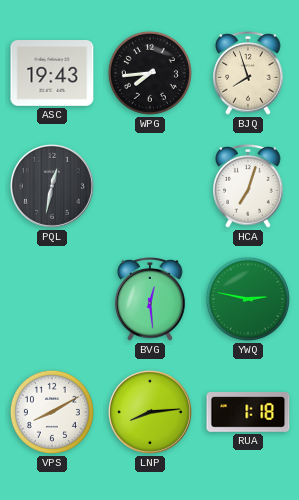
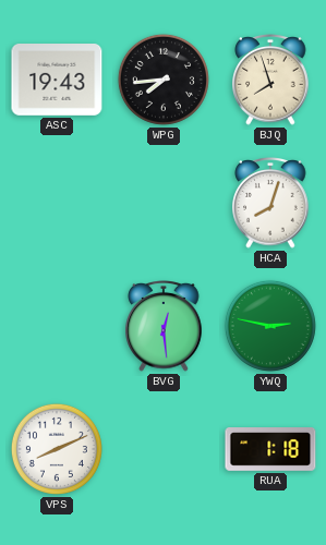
PQL: 12:32 -> none
HCA: 7:03 -> 8:03
VPS: 8:10 -> 8:11
LNP: 8:14 -> none
